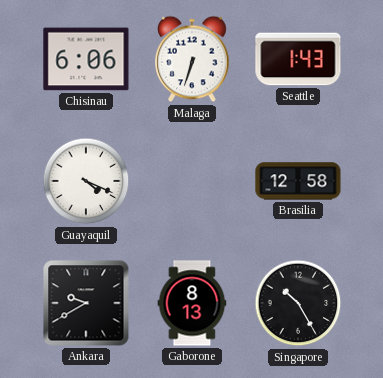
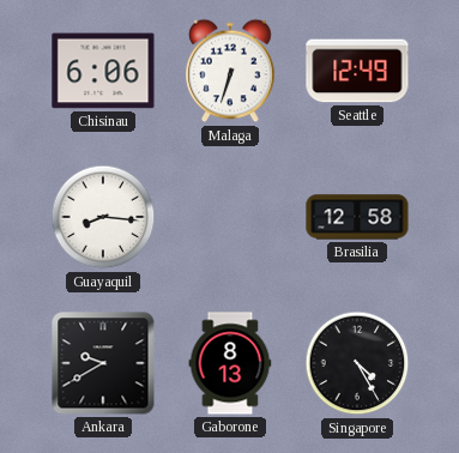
Seattle: 1:43 -> 12:49
Guayaquil: 4:19 -> 8:16
Singapore: 10:25 -> 4:25
